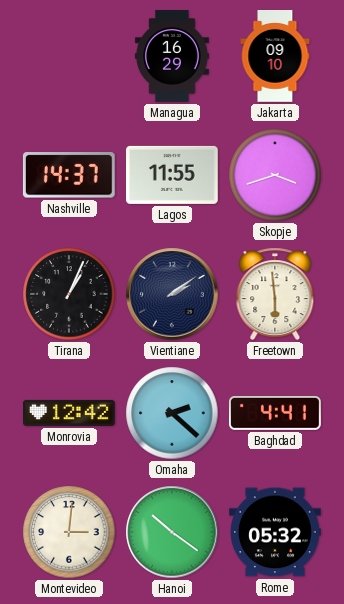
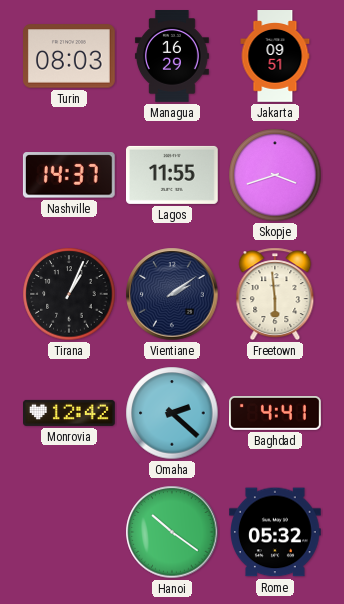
Turin: none -> 08:03
Jakarta: 09:10 -> 09:51
Montevideo: 3:01 -> none
